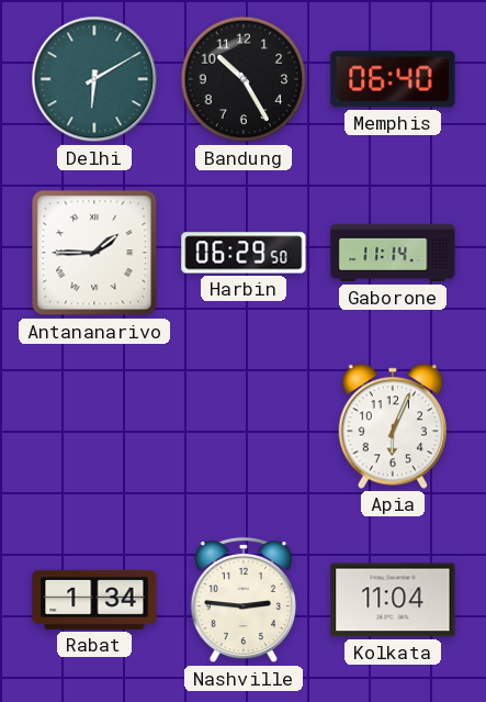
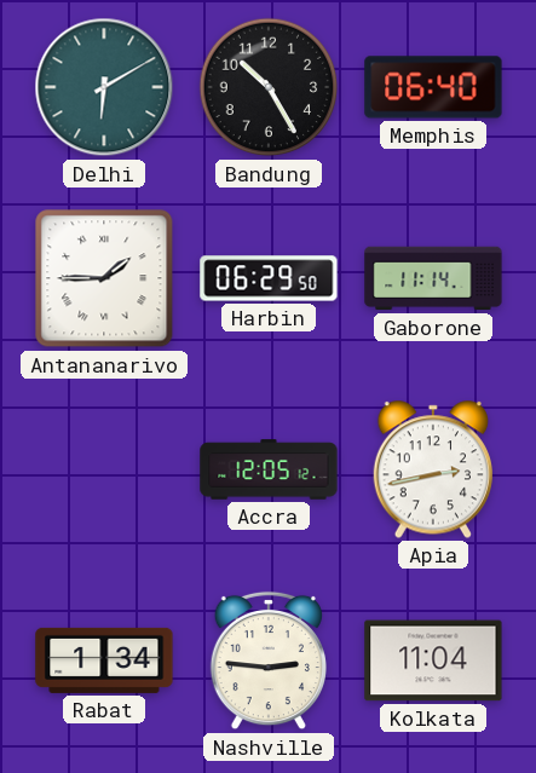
Accra: none -> 12:05
Apia: 6:04 -> 2:43
